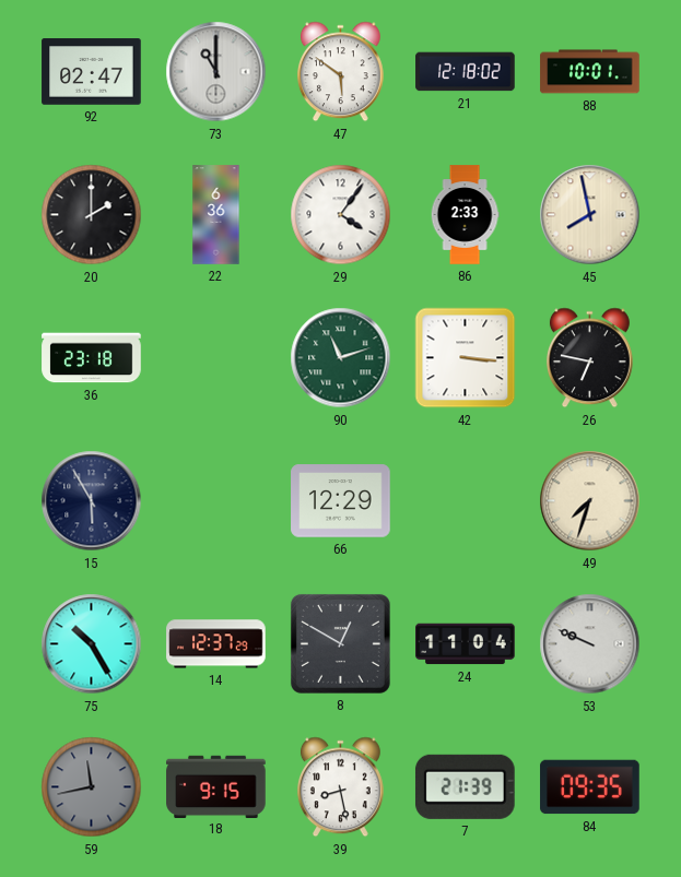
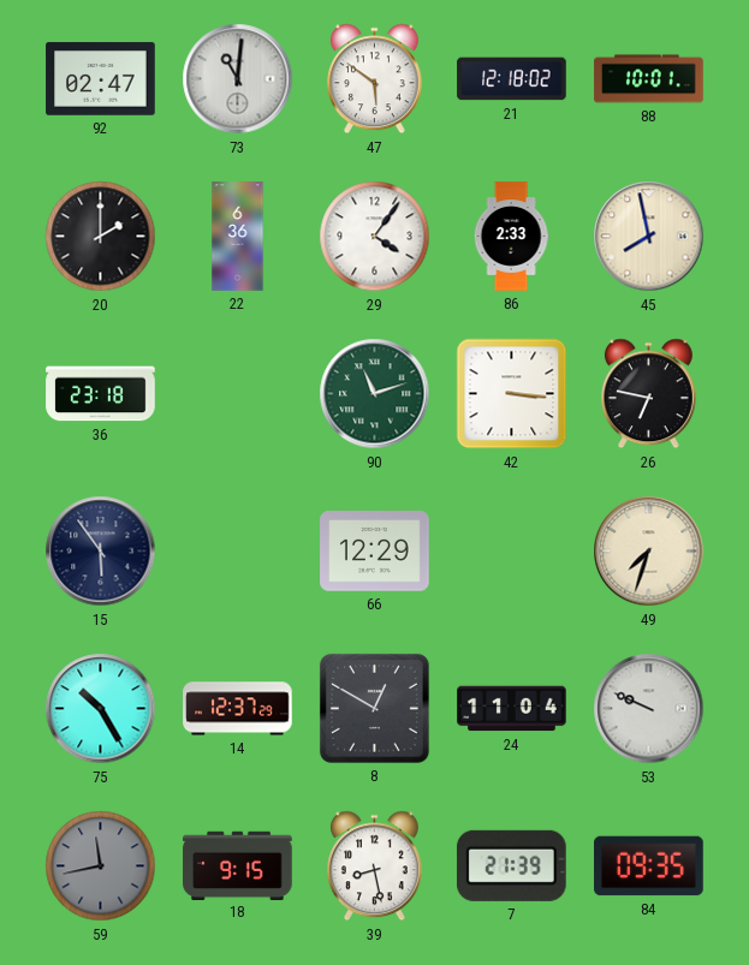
73: 11:00 -> 11:01
15: 5:55 -> 5:54
